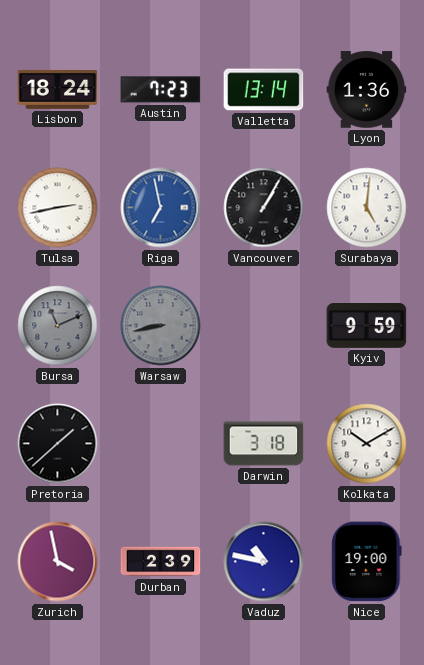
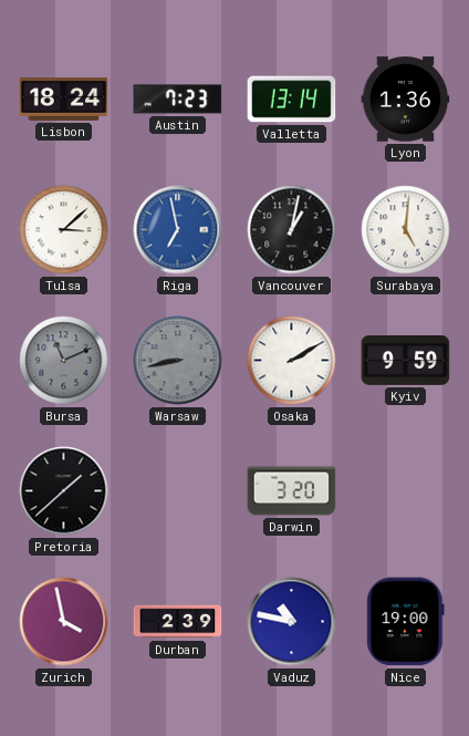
Tulsa: 2:43 -> 3:08
Vancouver: 1:05 -> 1:02
Osaka: none -> 2:10
Darwin: 3:18 -> 3:20
Kolkata: 10:10 -> none
